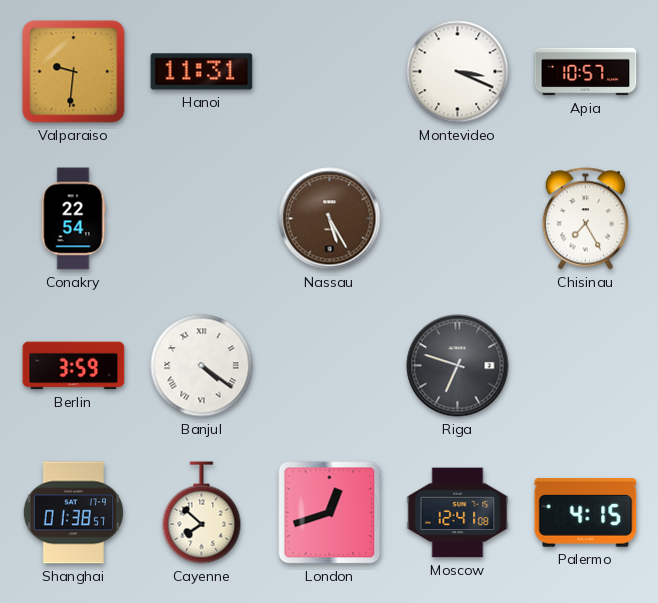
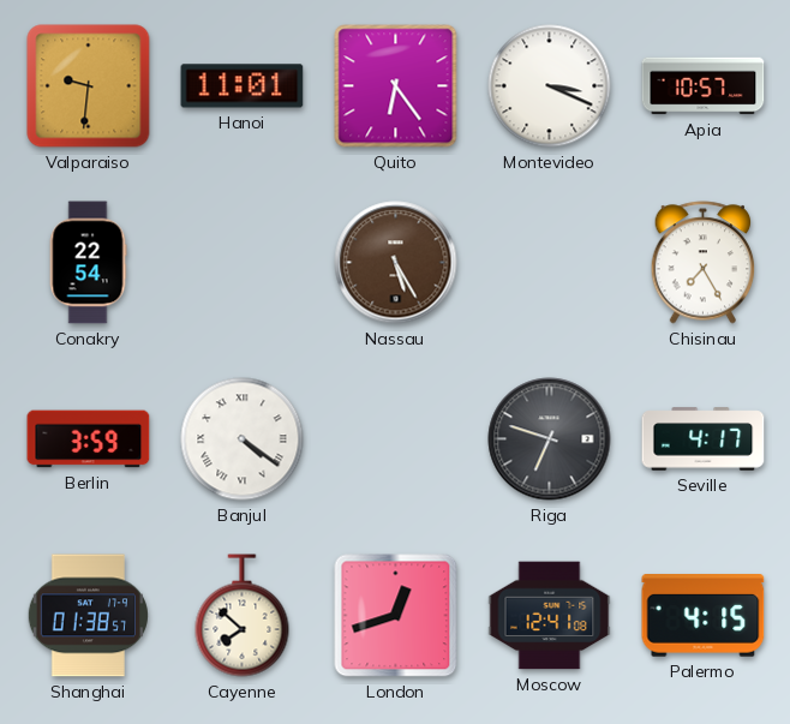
Hanoi: 11:31 -> 11:01
Quito: none -> 6:24
Seville: none -> 4:17
